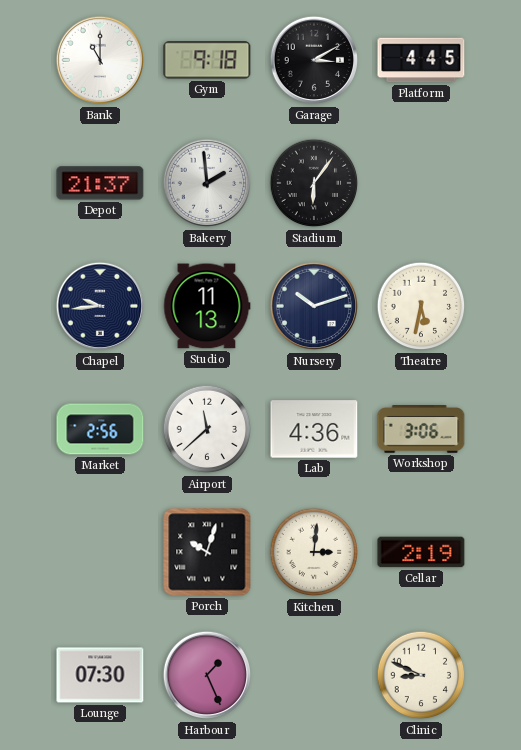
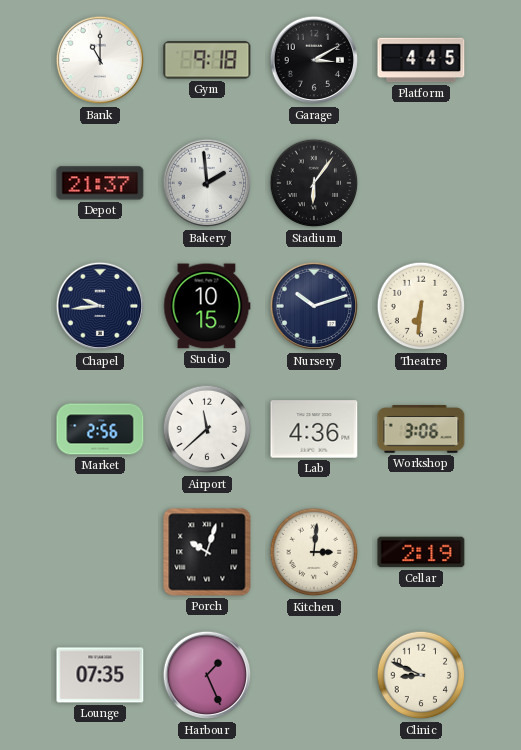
Studio: 11:13 -> 10:15
Theatre: 5:32 -> 6:31
Lounge: 07:30 -> 07:35
